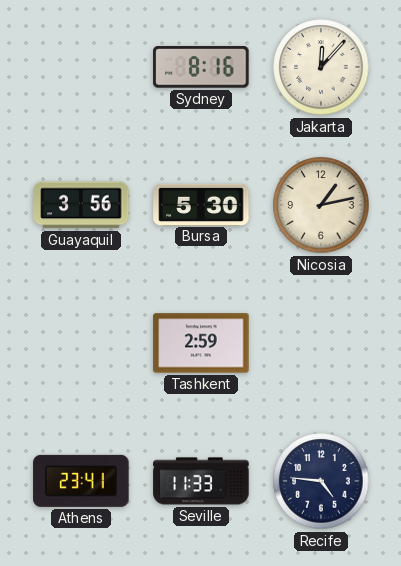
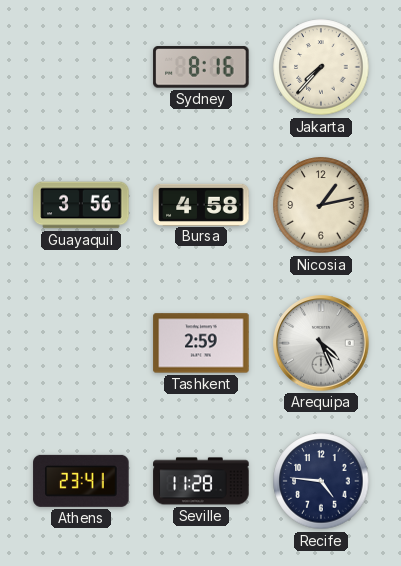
Jakarta: 12:07 -> 7:37
Bursa: 5:30 -> 4:58
Arequipa: none -> 4:26
Seville: 11:33 -> 11:28
